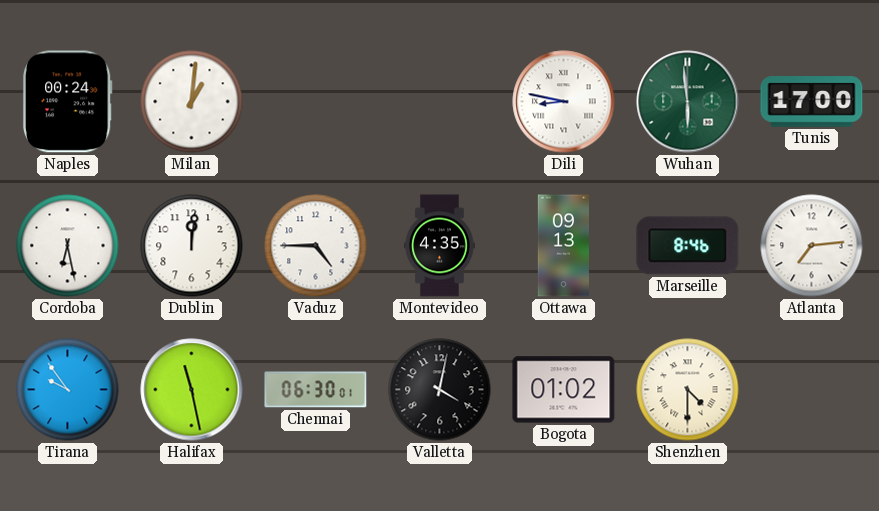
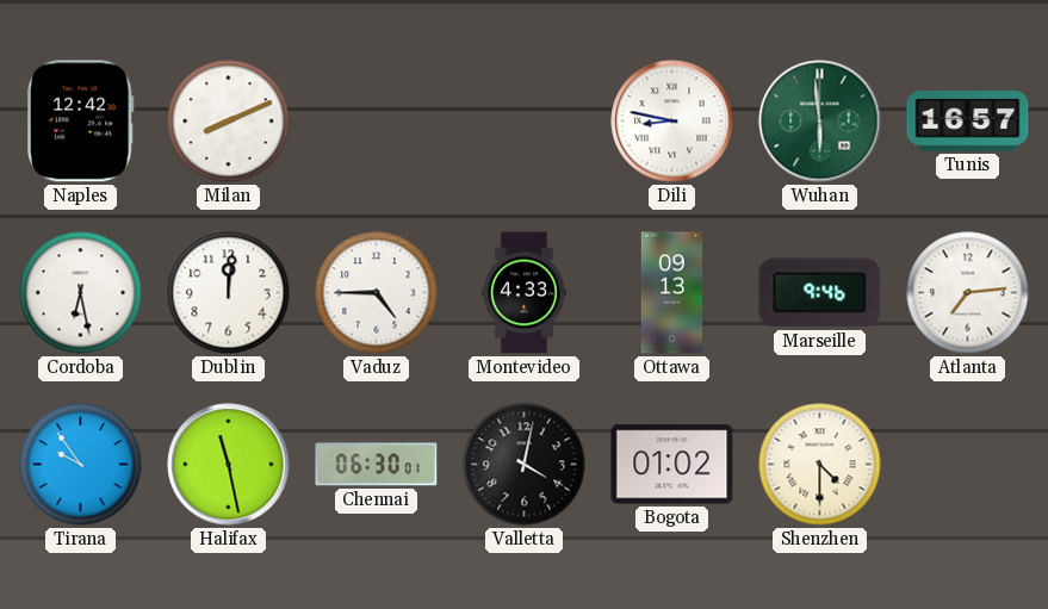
Naples: 00:24 -> 12:42
Milan: 1:01 -> 8:11
Tunis: 17:00 -> 16:57
Montevideo: 4:35 -> 4:33
Marseille: 8:46 -> 9:46
